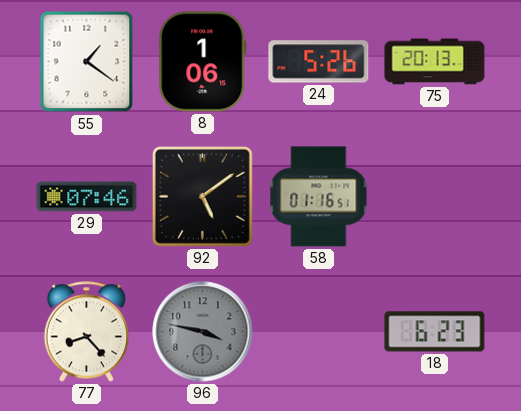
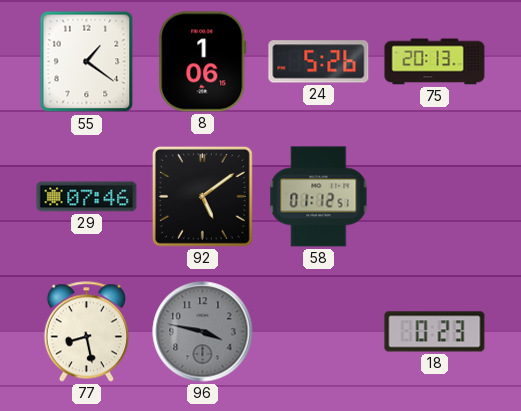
58: 01:16 -> 01:12
77: 8:23 -> 8:28
18: 6:23 -> 0:23
